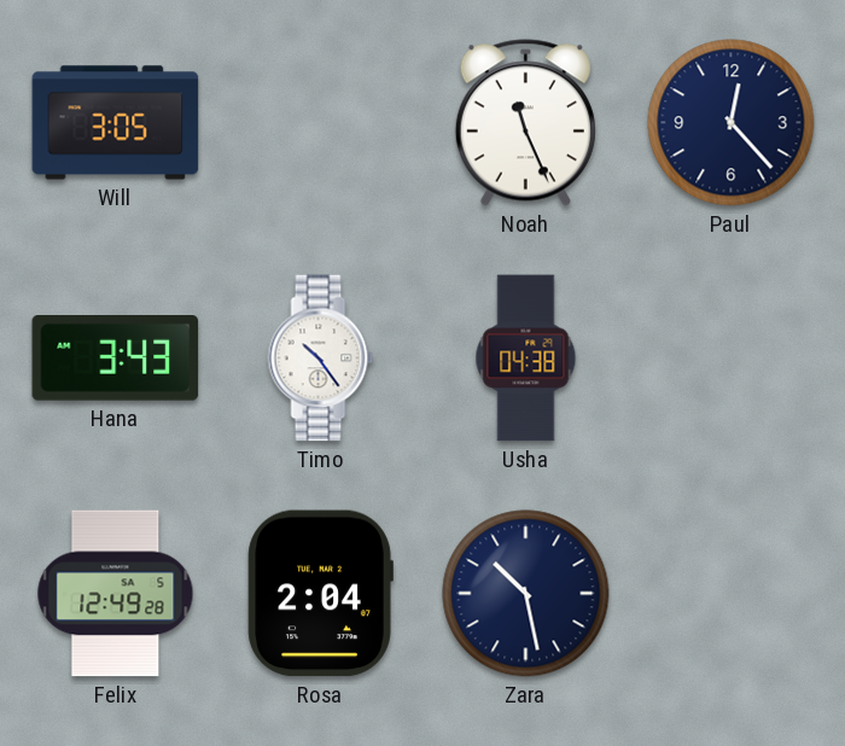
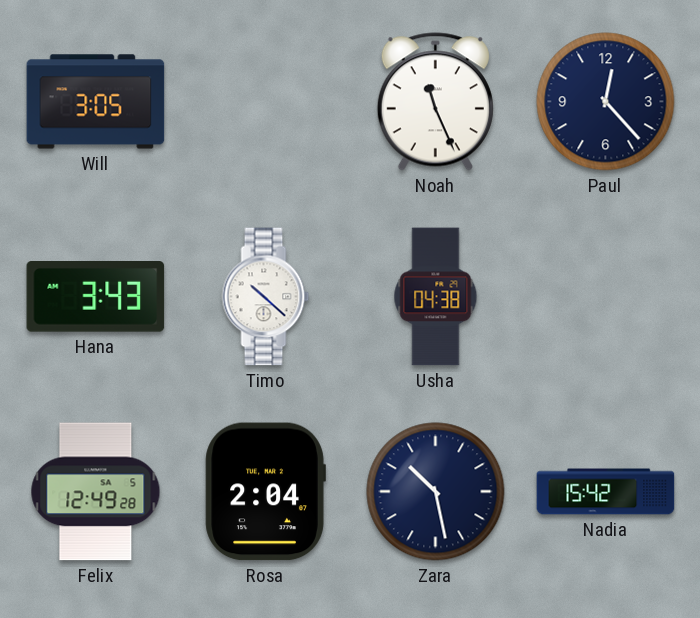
Timo: 10:24 -> 10:22
Nadia: none -> 15:42
